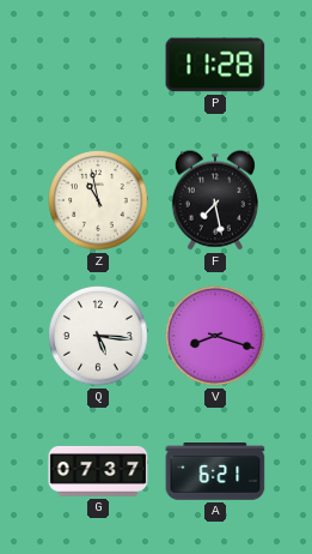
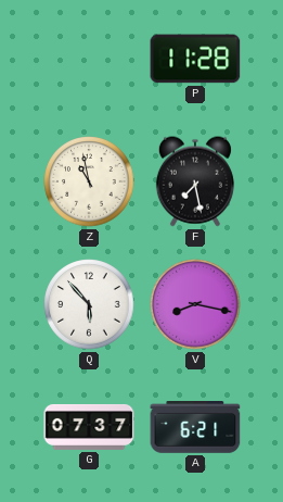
Q: 5:16 -> 5:53
V: 8:18 -> 8:17
